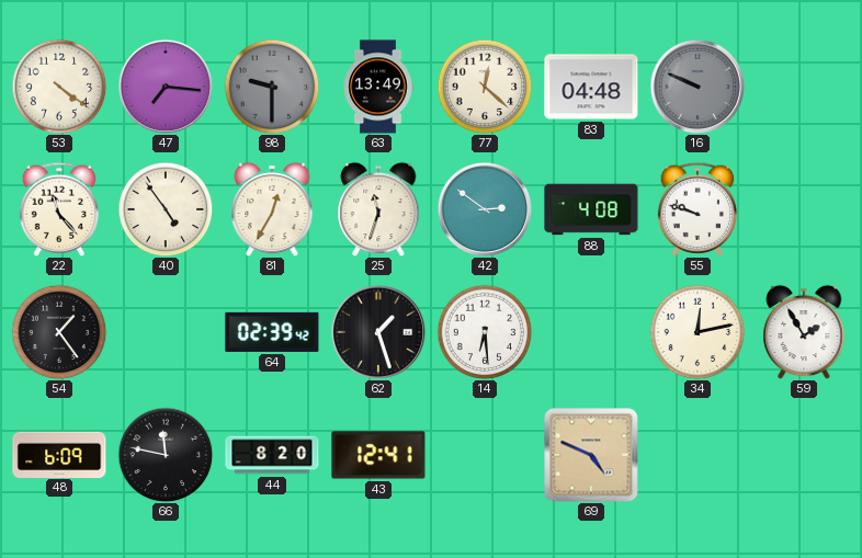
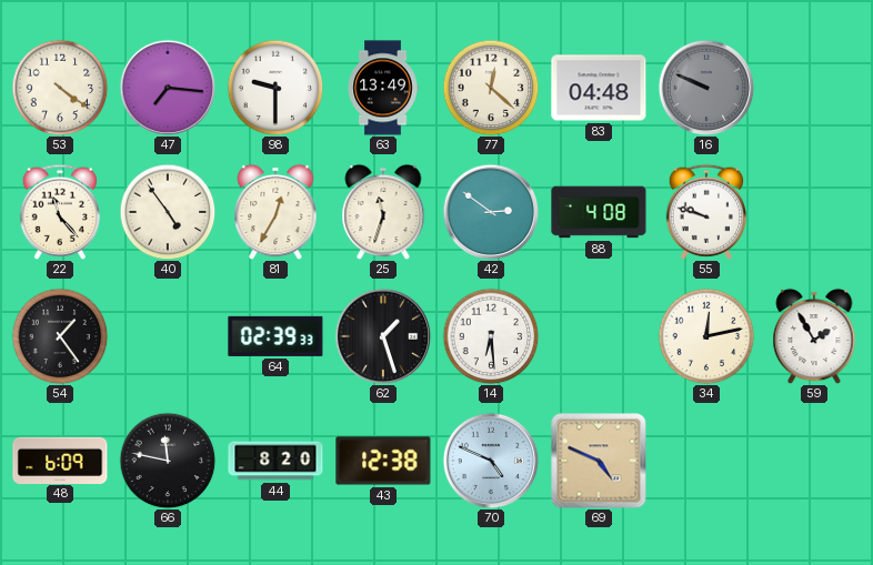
98 dial: grey -> white
64: 02:39:42 -> 02:39:33
43: 12:41 -> 12:38
70: none -> 4:49
